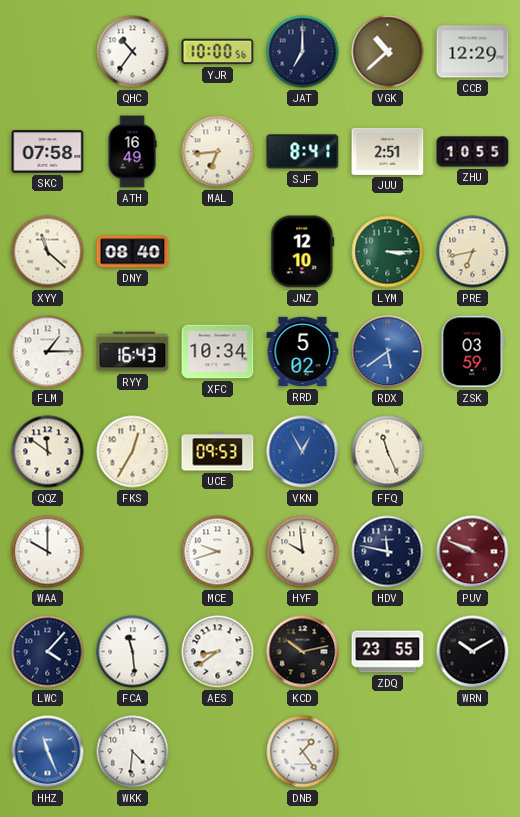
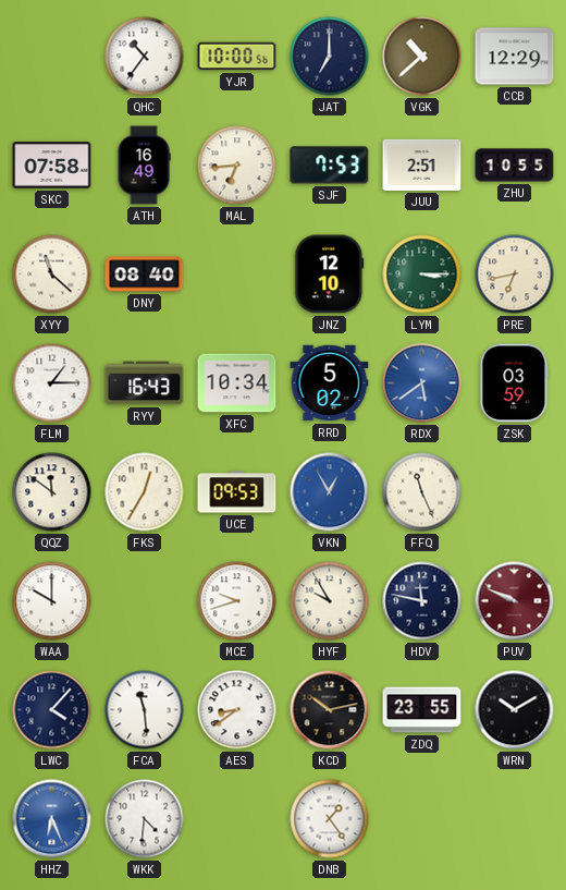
SJF: 8:41 -> 7:53
HYF: 9:59 -> 9:55
HHZ: 11:26 -> 6:26
